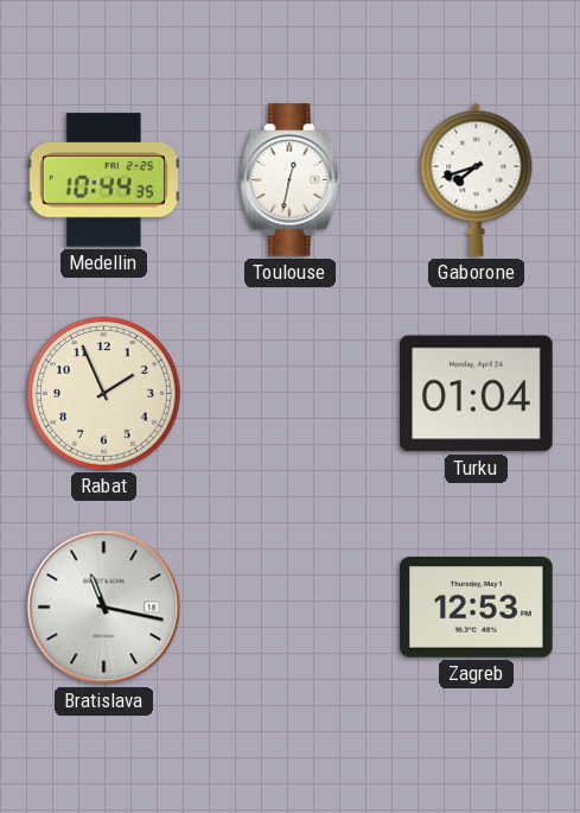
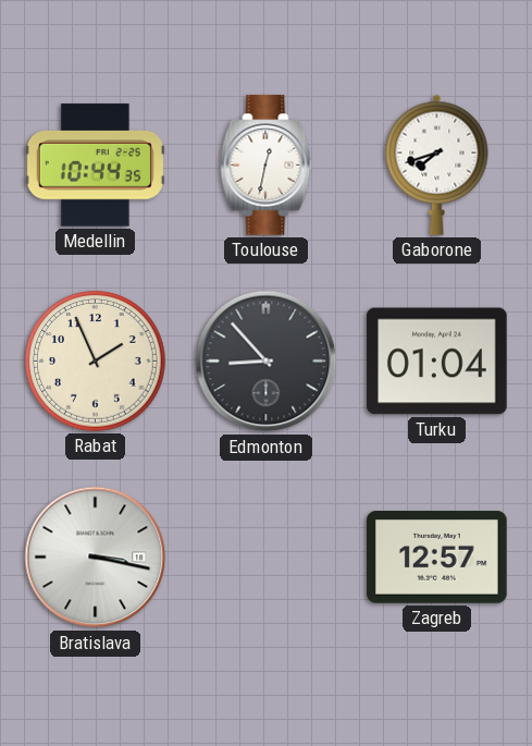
Edmonton: none -> 8:53
Bratislava: 11:17 -> 3:17
Zagreb: 12:53 -> 12:57
